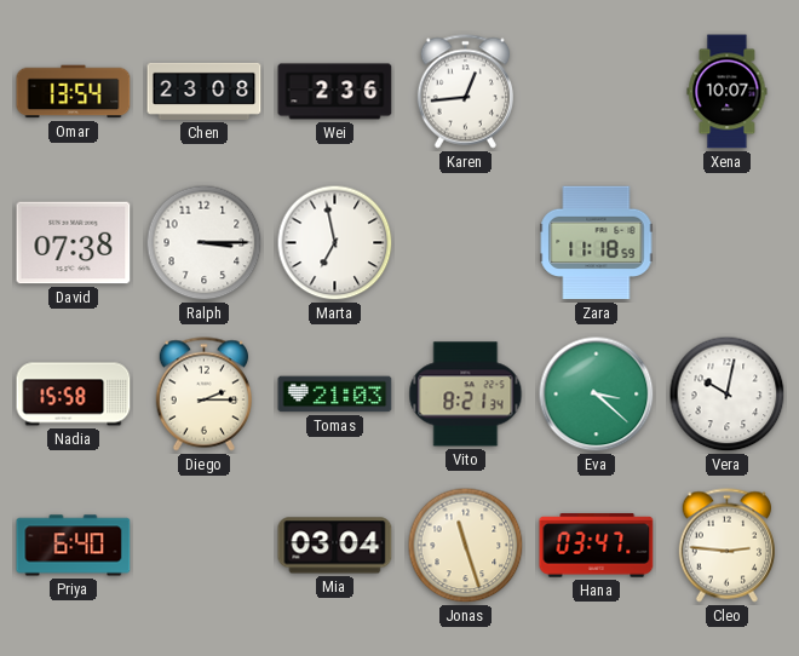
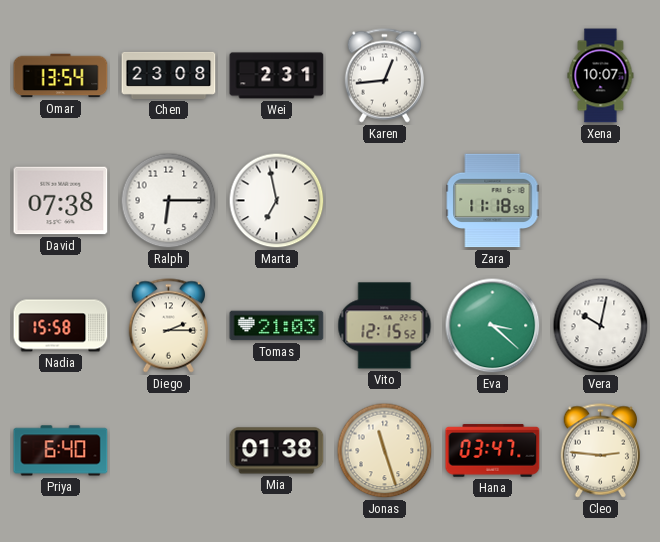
Wei: 2:36 -> 2:31
Ralph: 3:15 -> 6:15
Vito: 8:21 -> 12:15
Mia: 03:04 -> 01:38
